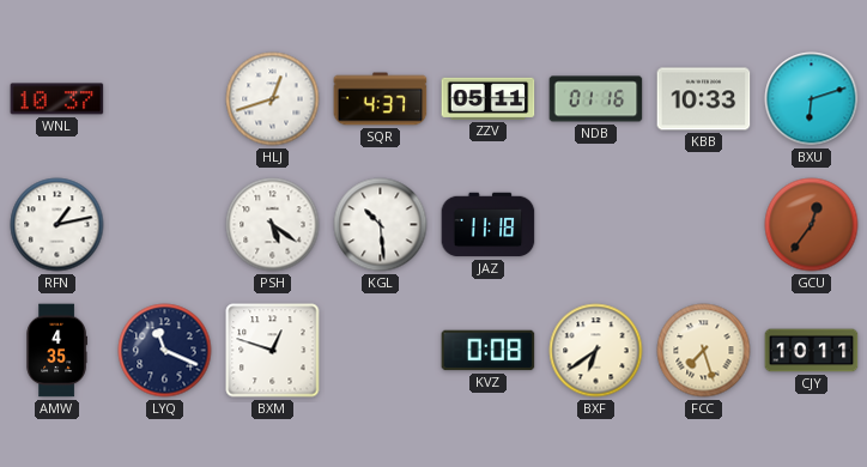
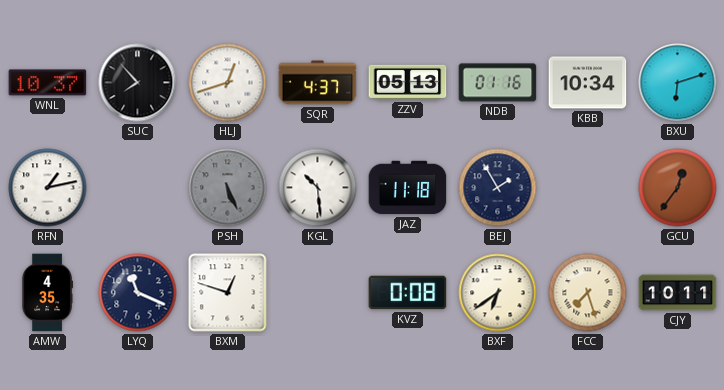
SUC: none -> 7:53
ZZV: 05:11 -> 05:13
KBB: 10:33 -> 10:34
PSH: 5:21 -> 5:26
PSH dial: white -> grey
BEJ: none -> 1:55
